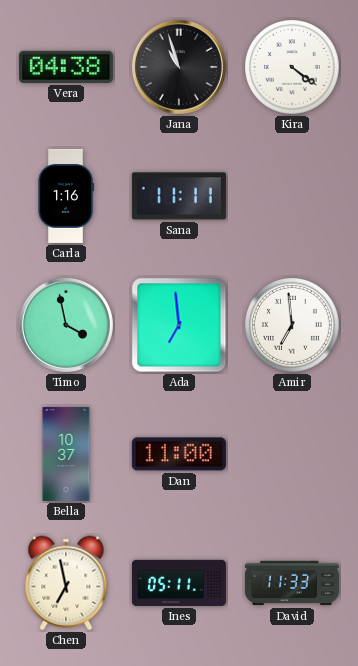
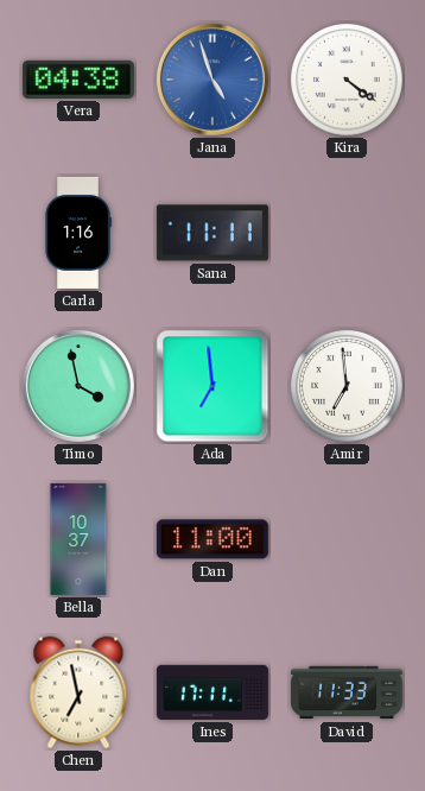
Jana: 10:57 -> 4:57
Jana dial: black -> blue
Ines: 05:11 -> 17:11
